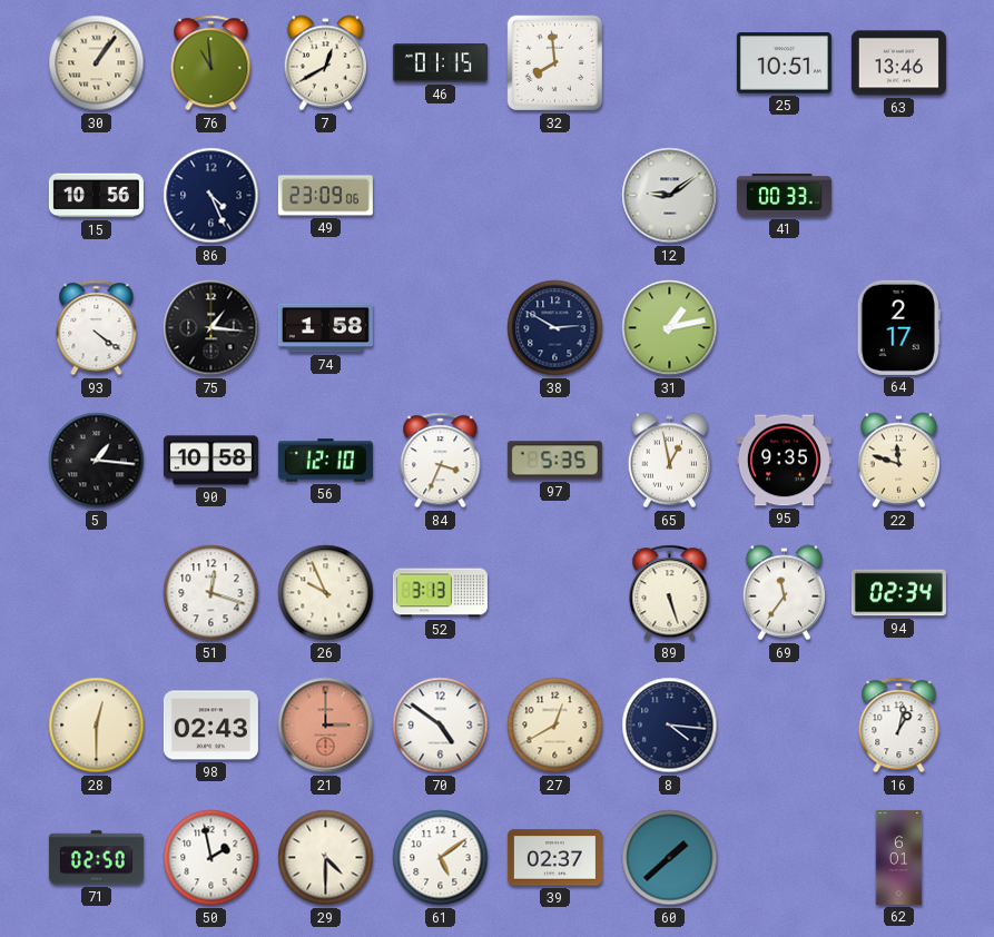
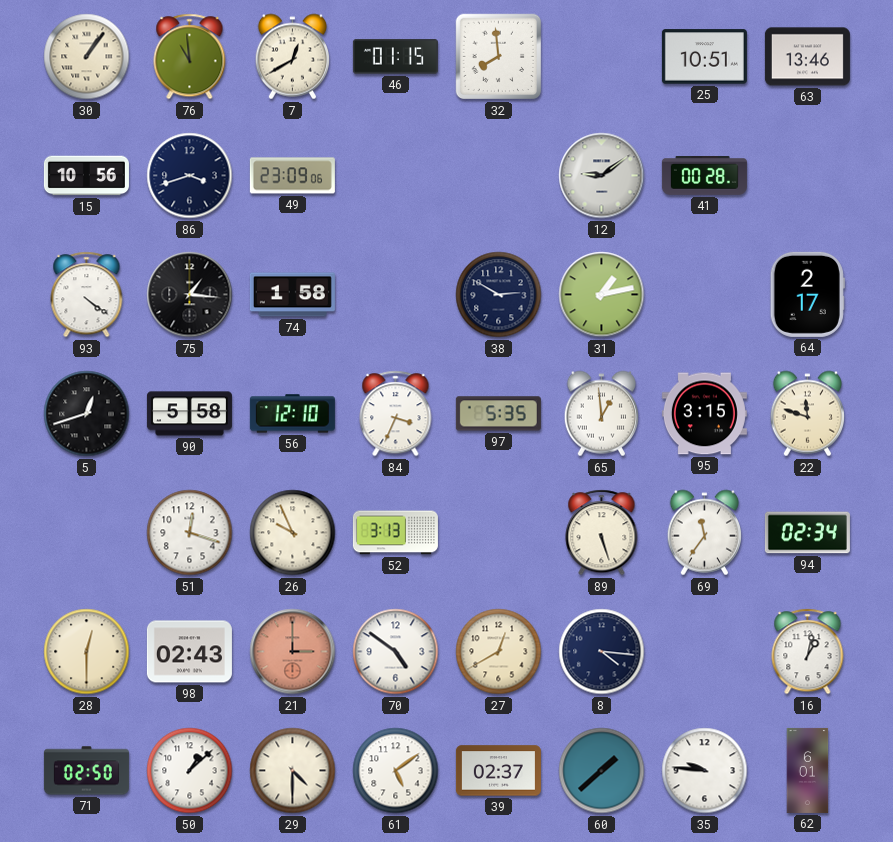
86: 4:26 -> 3:42
41: 00:33 -> 00:28
5: 1:16 -> 12:42
90: 10:58 -> 5:58
65: 12:58 -> 12:59
95: 9:35 -> 3:15
50: 1:58 -> 1:08
35: none -> 9:46
